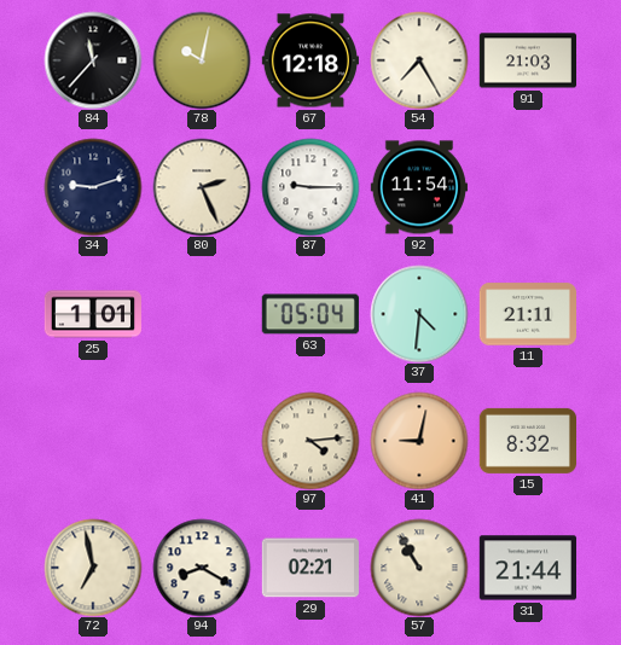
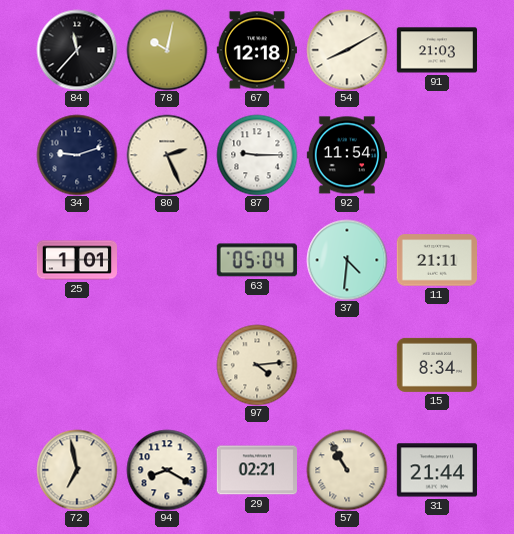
54: 7:25 -> 8:10
41: 9:02 -> none
15: 8:32 -> 8:34
